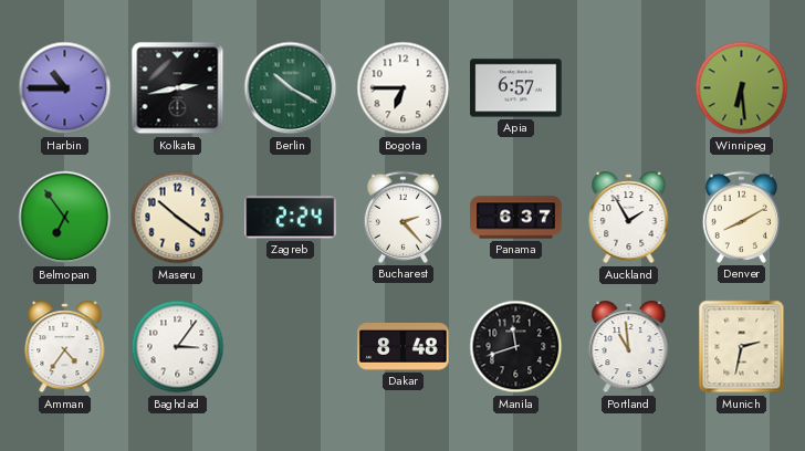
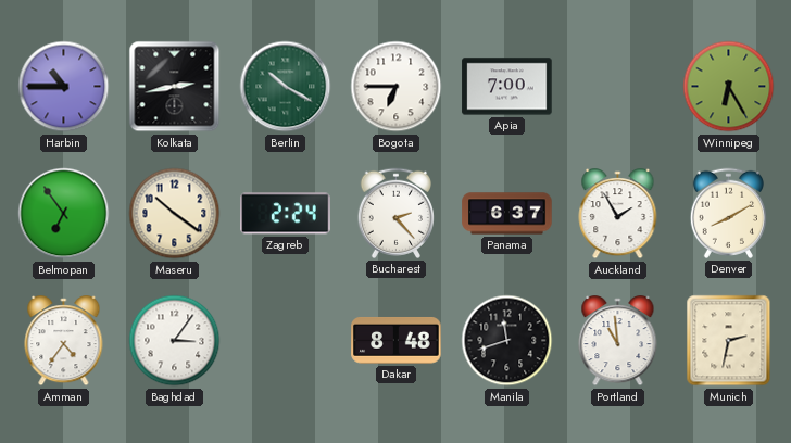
Apia: 6:57 -> 7:00
Winnipeg: 6:29 -> 6:25
